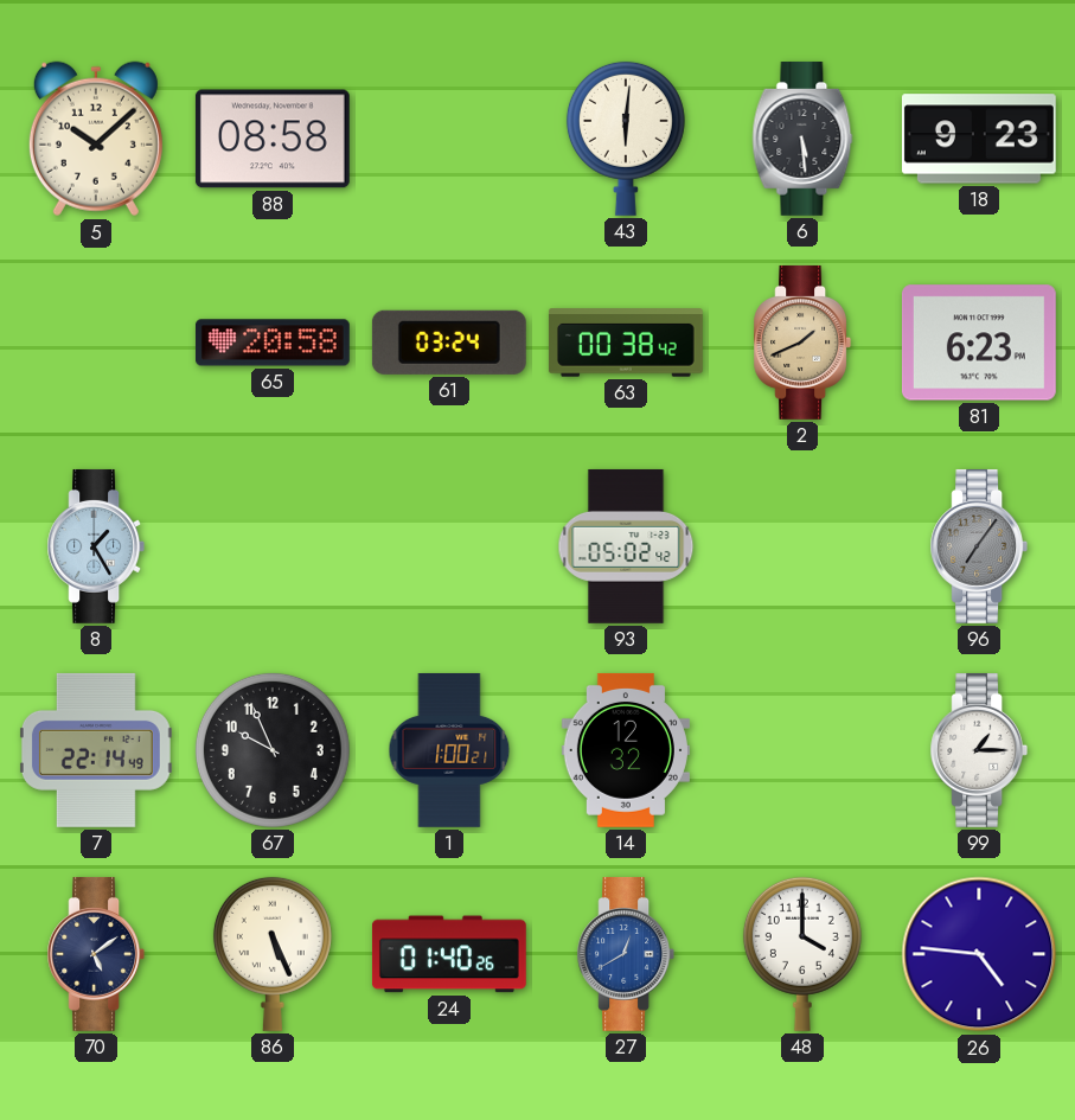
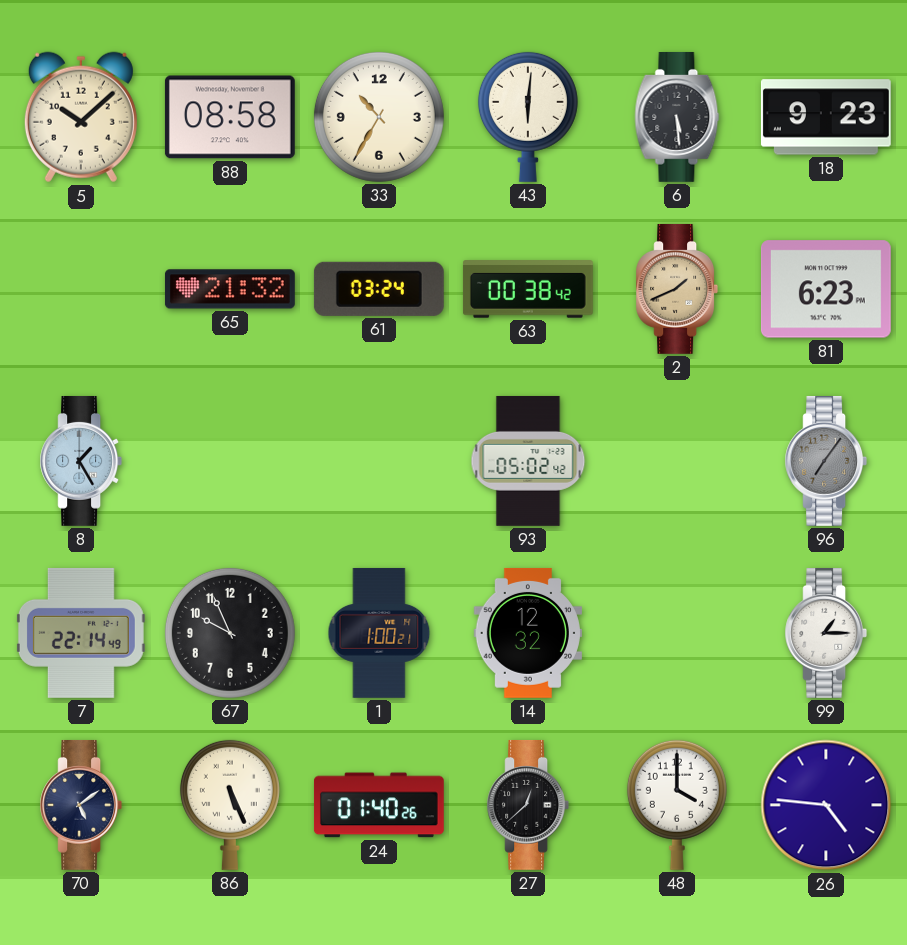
33: none -> 10:35
65: 20:58 -> 21:32
27: 12:40 -> 12:38
27 dial: blue -> black
